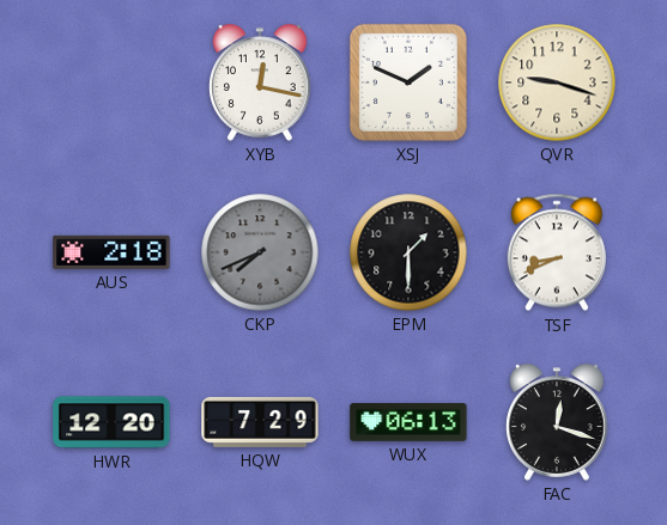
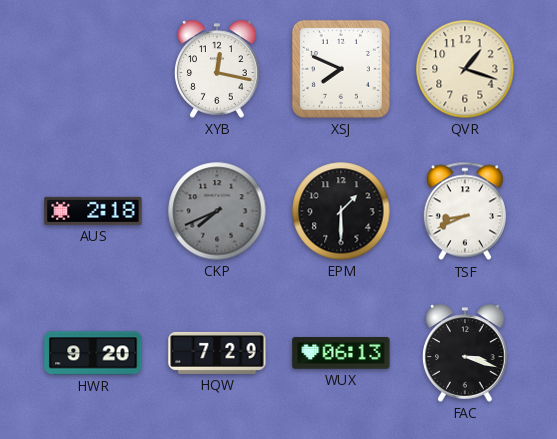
XSJ: 1:49 -> 7:49
QVR: 9:18 -> 1:18
HWR: 12:20 -> 9:20
FAC: 12:18 -> 3:18
